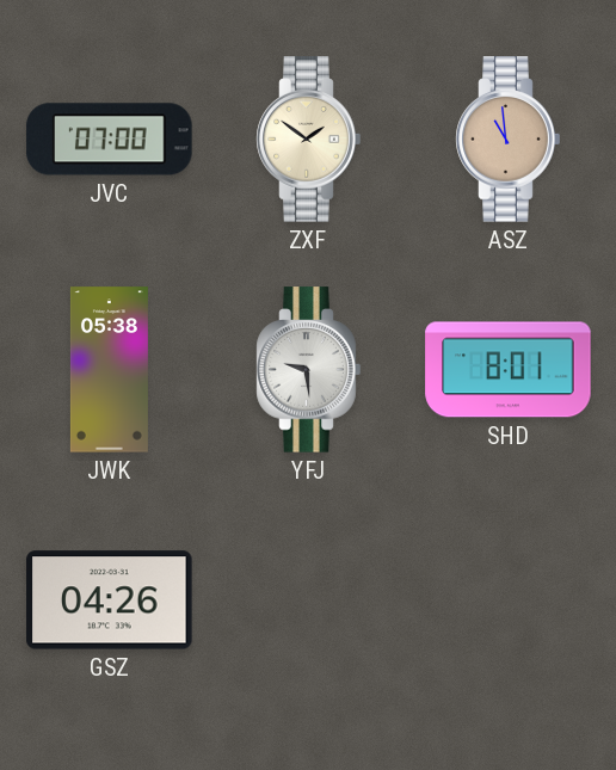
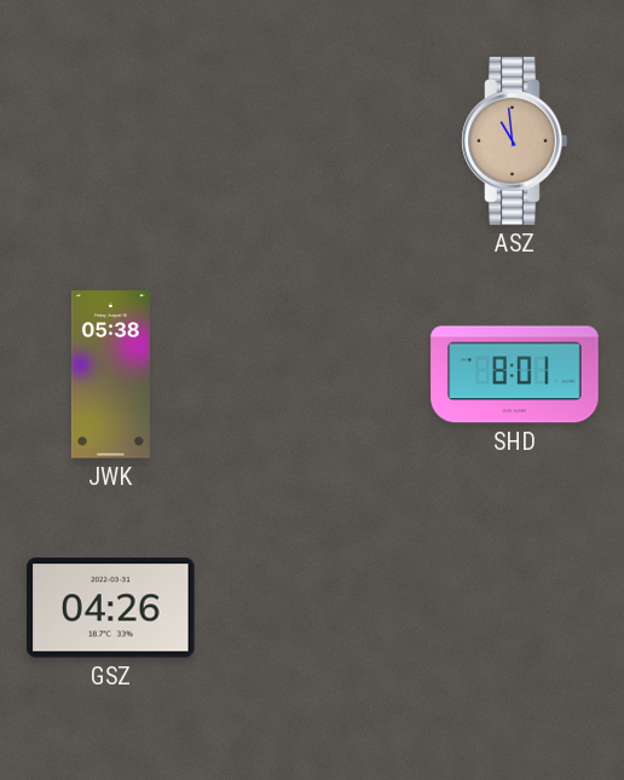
JVC: 07:00 -> none
ZXF: 1:51 -> none
YFJ: 9:29 -> none
